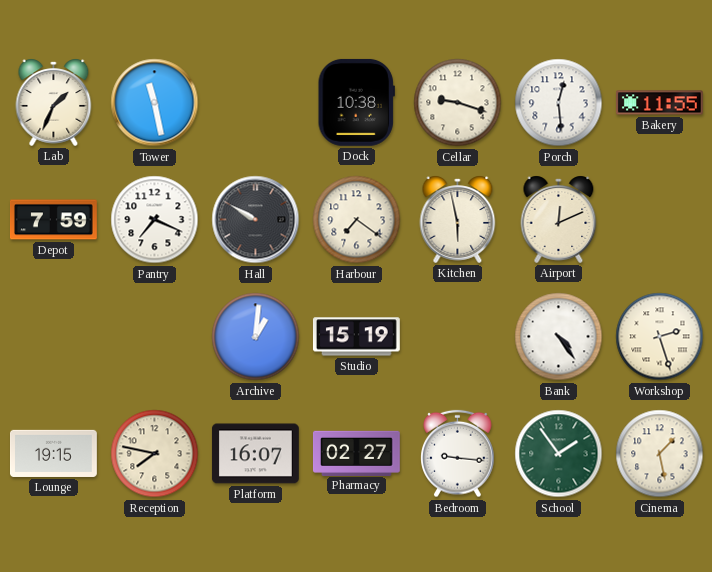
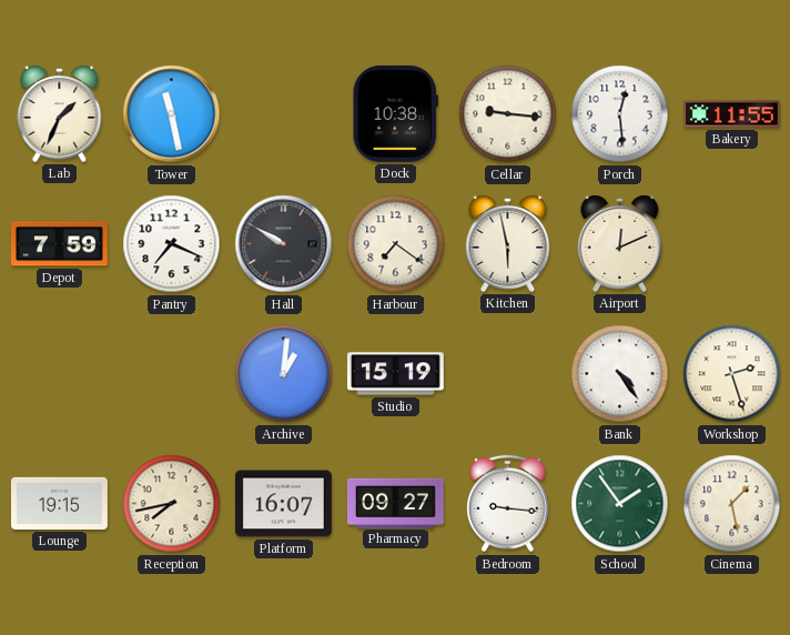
Cellar: 9:18 -> 9:16
Reception: 7:47 -> 7:43
Pharmacy: 02:27 -> 09:27
